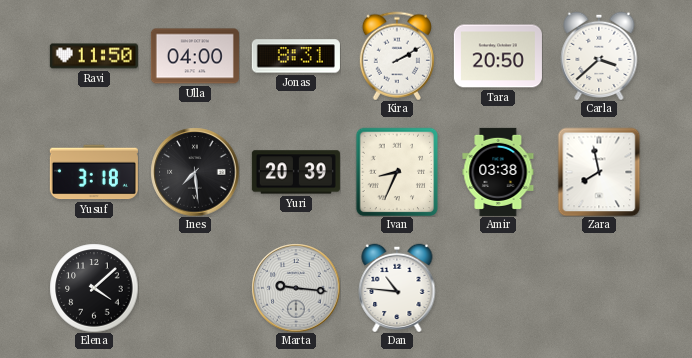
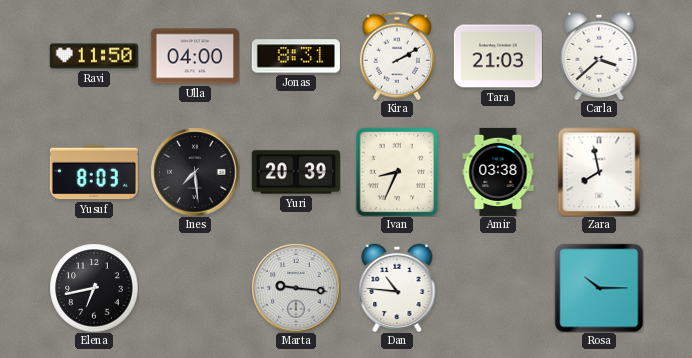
Tara: 20:50 -> 21:03
Yusuf: 3:18 -> 8:03
Elena: 4:08 -> 6:43
Rosa: none -> 10:15
